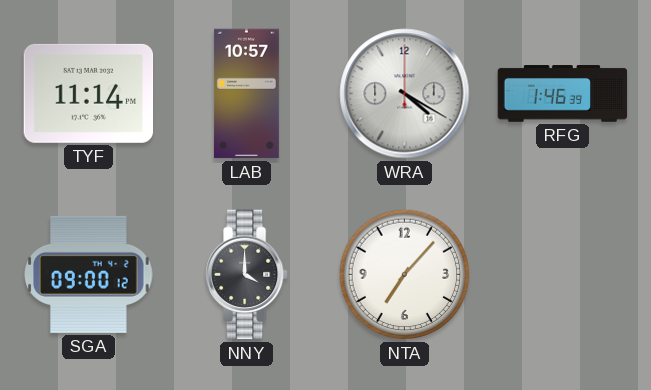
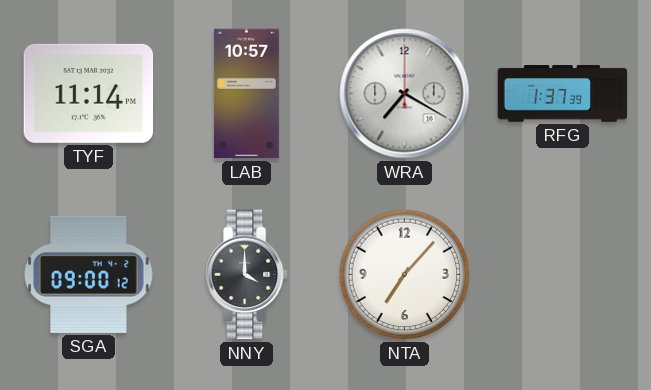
WRA: 4:20 -> 7:20
RFG: 1:46 -> 1:37
